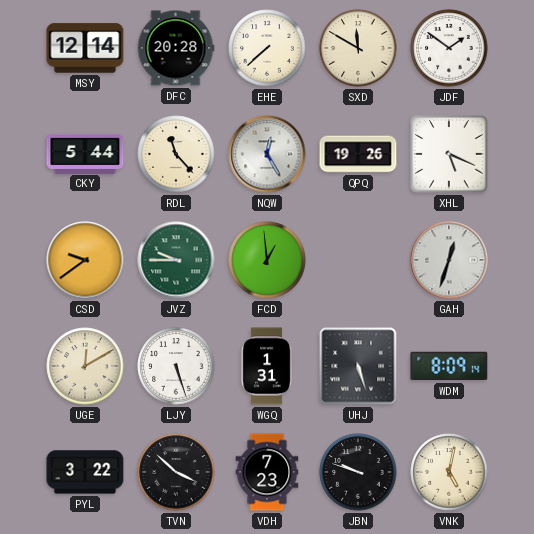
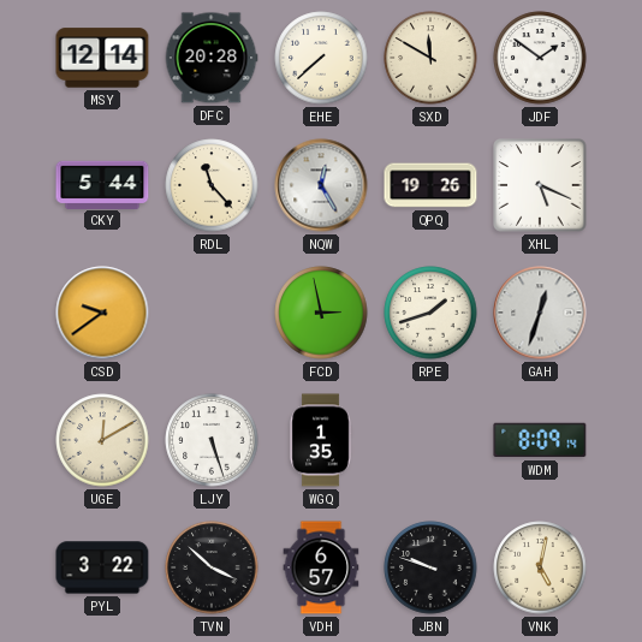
JVZ: 9:45 -> none
FCD: 12:59 -> 2:58
RPE: none -> 1:42
WGQ: 1:31 -> 1:35
UHJ: 5:27 -> none
VDH: 7:23 -> 6:57
